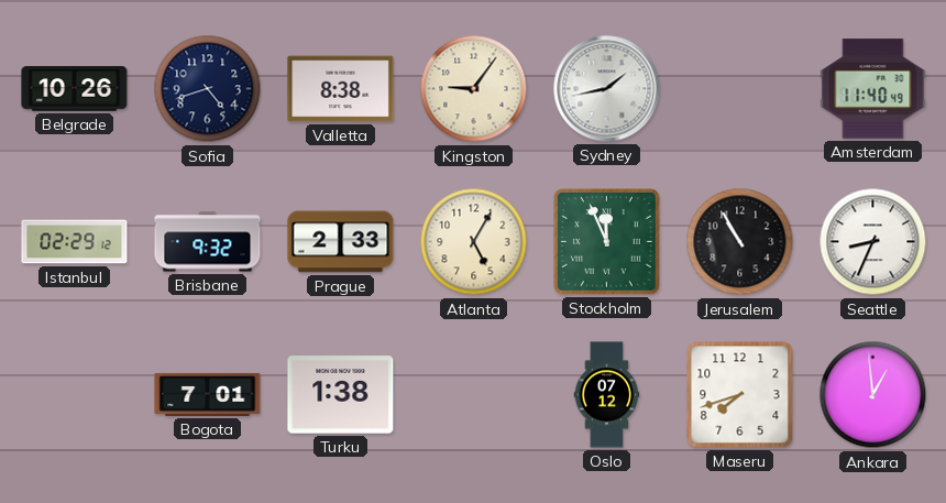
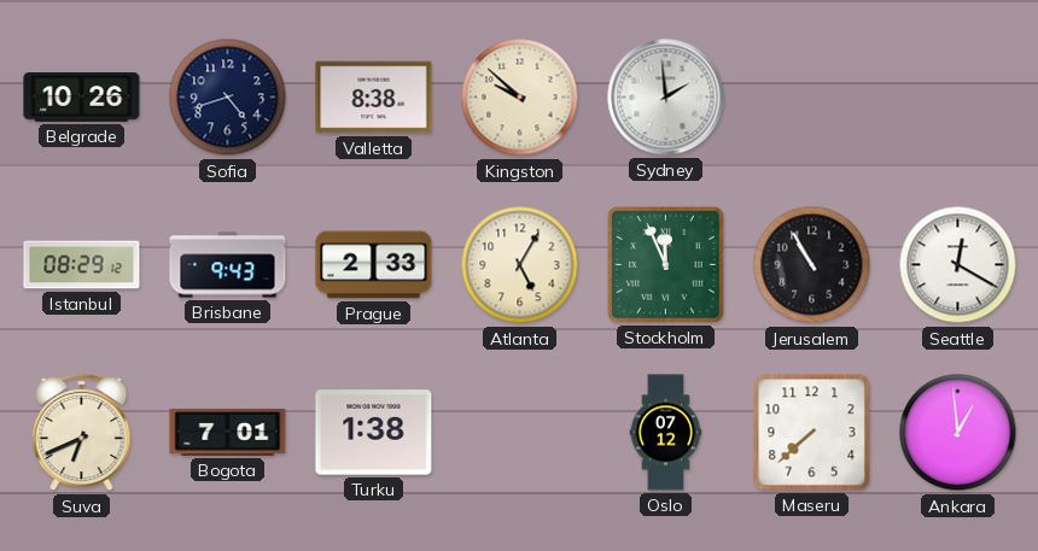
Kingston: 9:06 -> 9:52
Sydney: 1:43 -> 1:59
Amsterdam: 11:40 -> none
Istanbul: 02:29 -> 08:29
Brisbane: 9:32 -> 9:43
Seattle: 8:34 -> 12:20
Suva: none -> 6:41
Maseru: 7:42 -> 7:38
